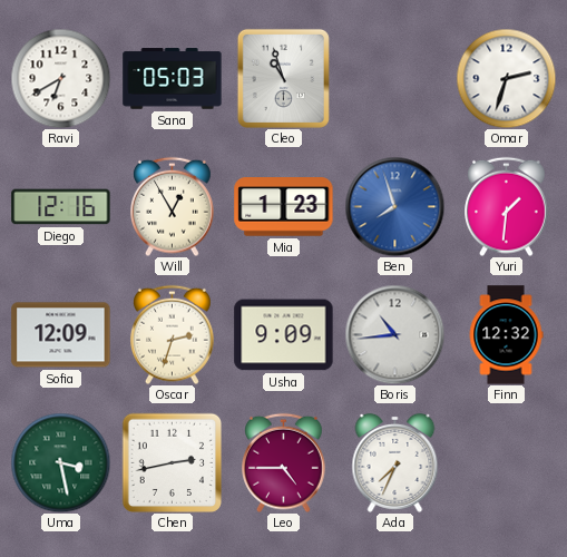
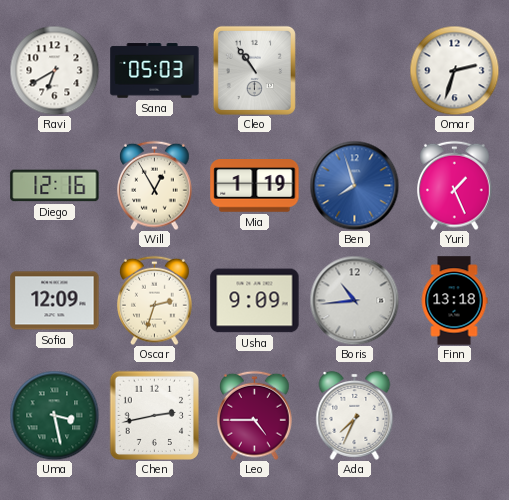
Cleo: 10:57 -> 10:54
Mia: 1:23 -> 1:19
Yuri: 1:31 -> 1:26
Finn: 12:32 -> 13:18
